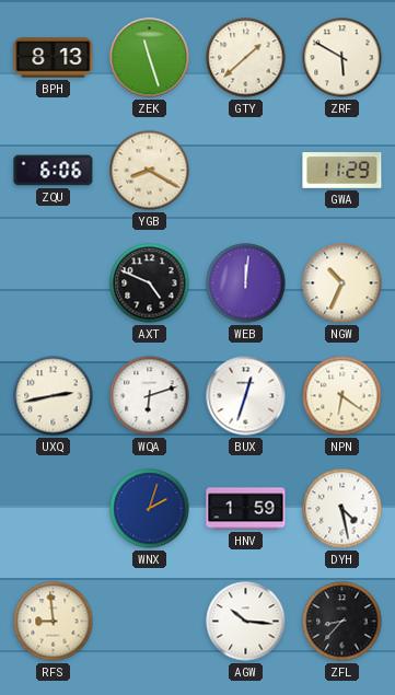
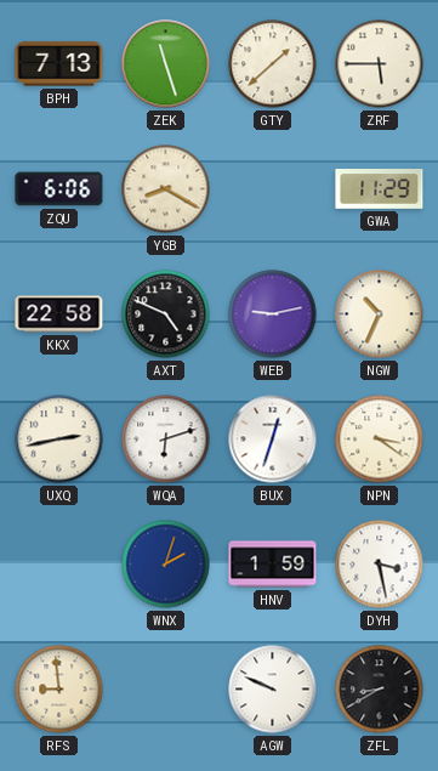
BPH: 8:13 -> 7:13
ZRF: 5:50 -> 5:45
KKX: none -> 22:58
WEB: 12:01 -> 9:13
NPN: 6:21 -> 3:21
DYH: 4:28 -> 3:28
AGW: 10:16 -> 9:49
ZFL: 8:37 -> 8:40
